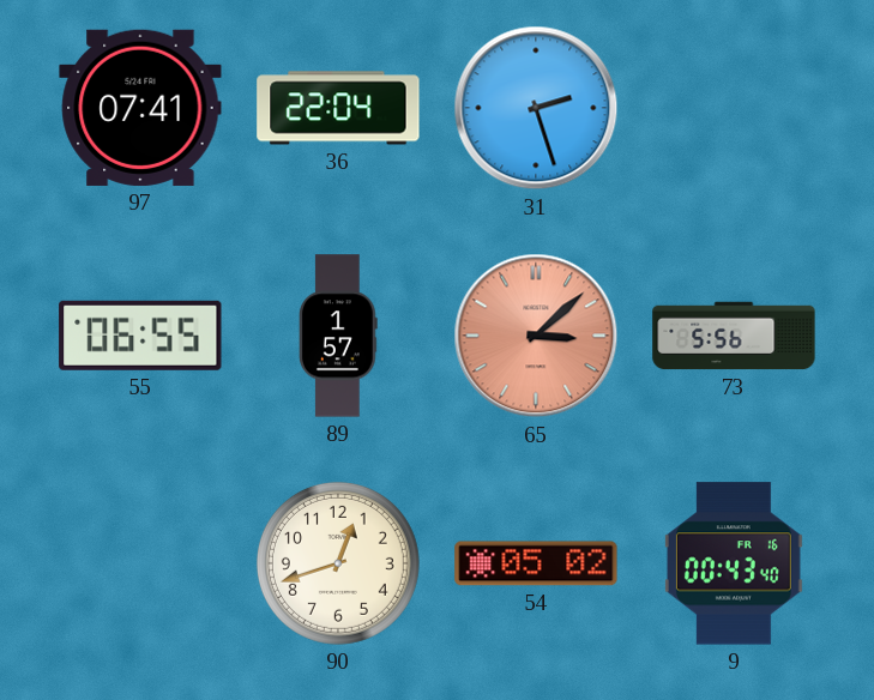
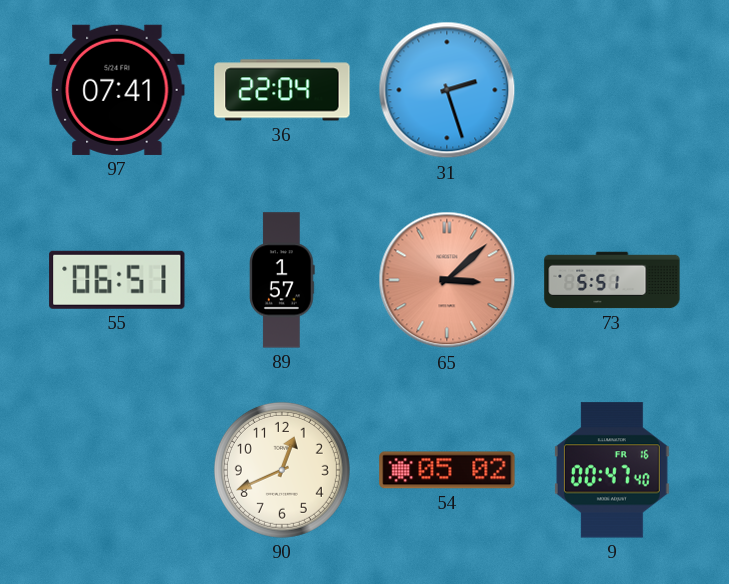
55: 06:55 -> 06:51
73: 5:56 -> 5:51
90: 12:42 -> 12:41
9: 00:43 -> 00:47
